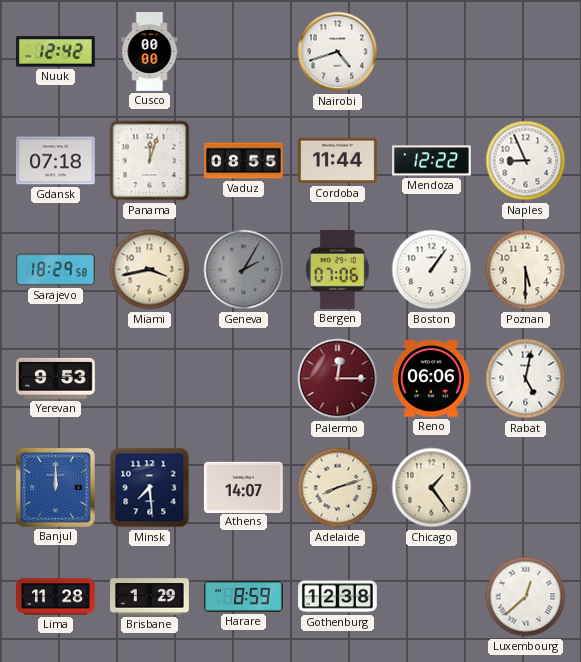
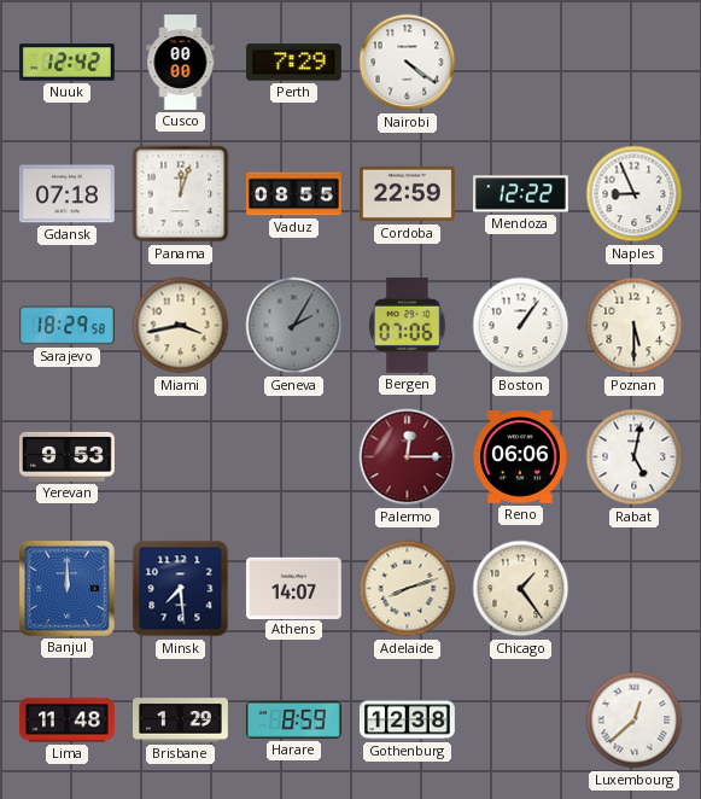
Perth: none -> 7:29
Nairobi: 4:42 -> 4:21
Cordoba: 11:44 -> 22:59
Lima: 11:28 -> 11:48
